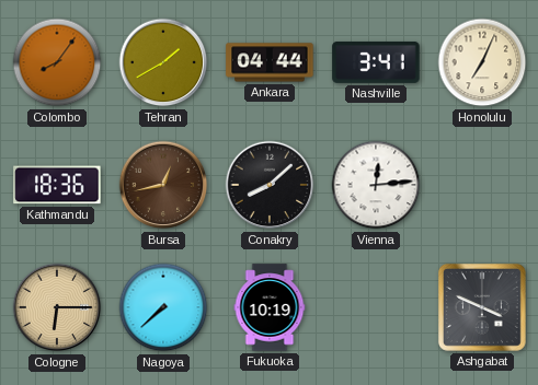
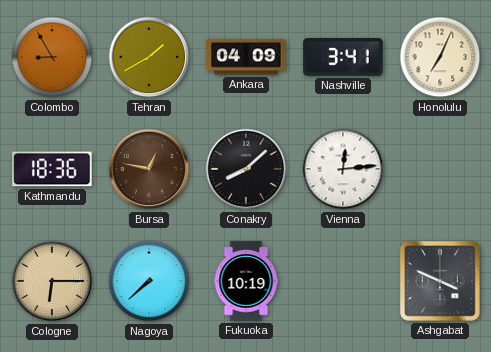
Colombo: 8:06 -> 8:55
Ankara: 04:44 -> 04:09
Bursa: 12:43 -> 12:47
